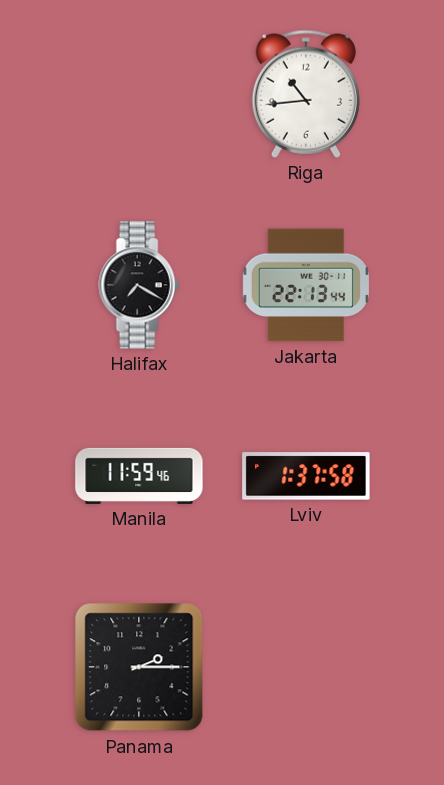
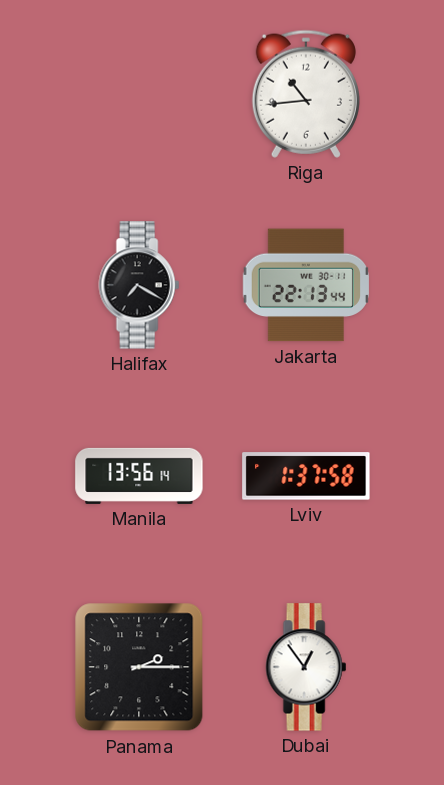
Manila: 11:59 -> 13:56
Dubai: none -> 12:54
